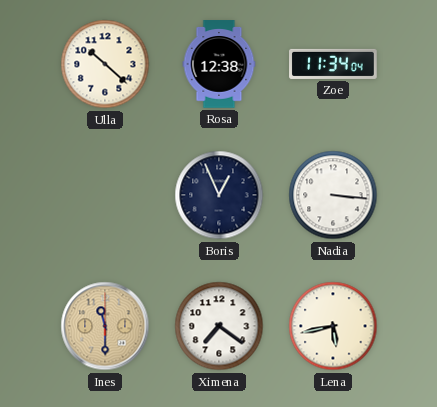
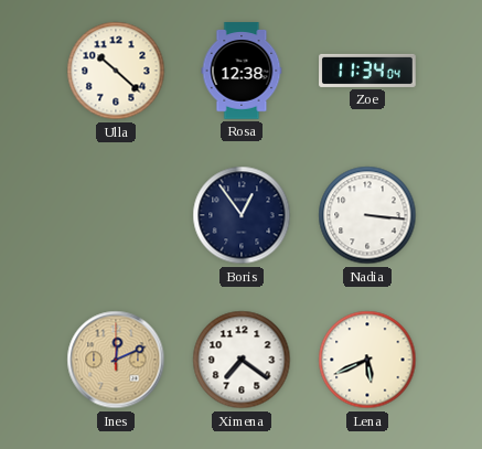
Boris: 12:56 -> 12:54
Ines: 11:30 -> 12:11
Lena: 5:43 -> 5:41
